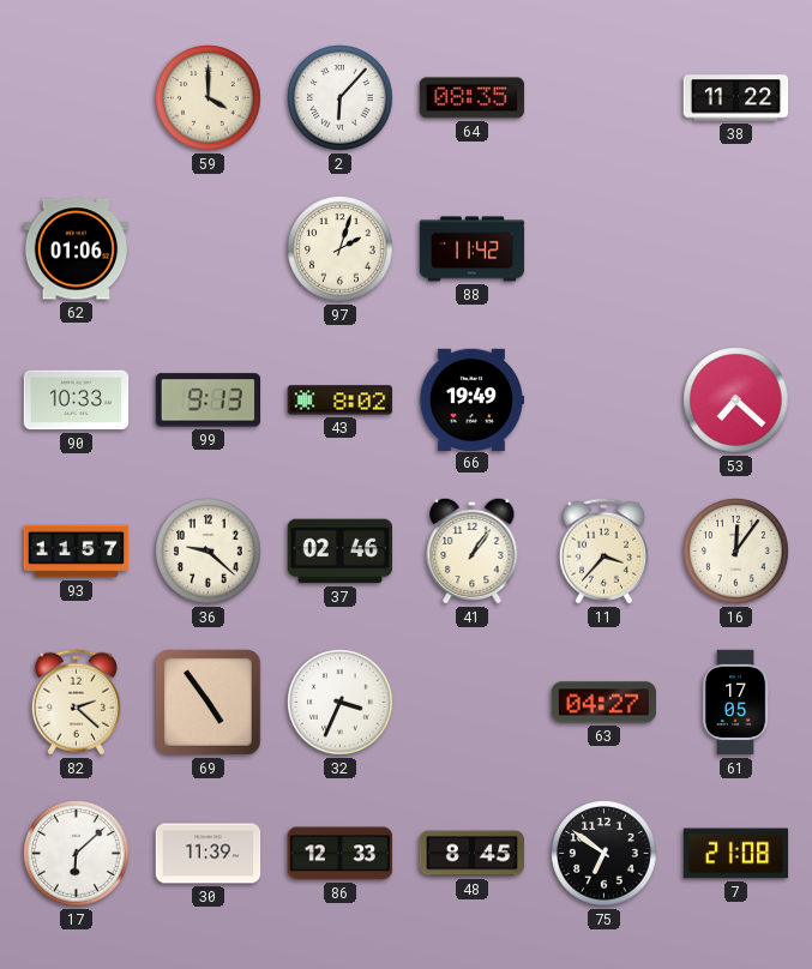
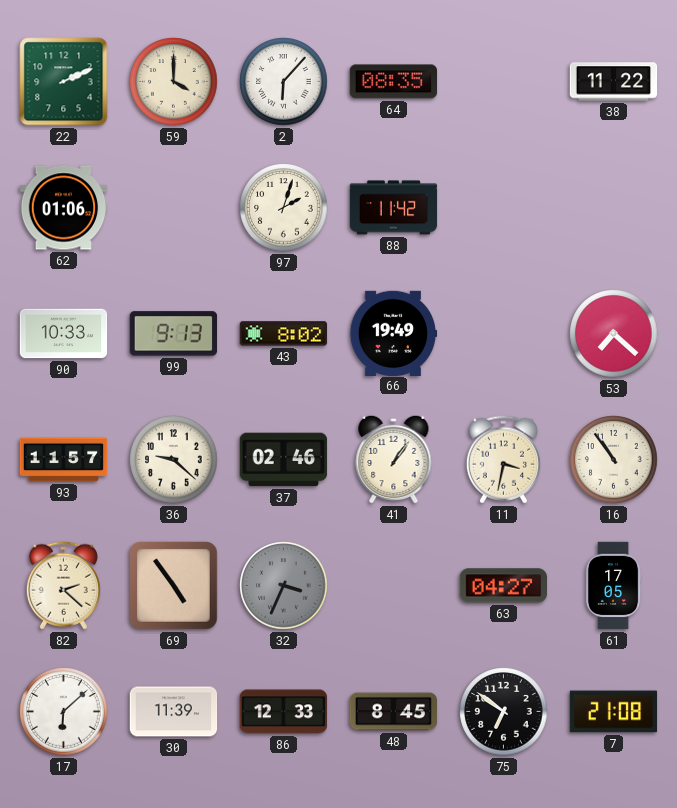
22: none -> 2:11
11: 3:37 -> 3:32
16: 12:06 -> 10:54
32 dial: white -> grey
